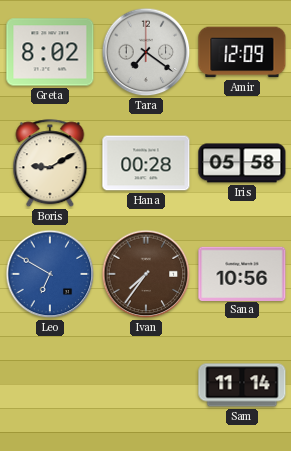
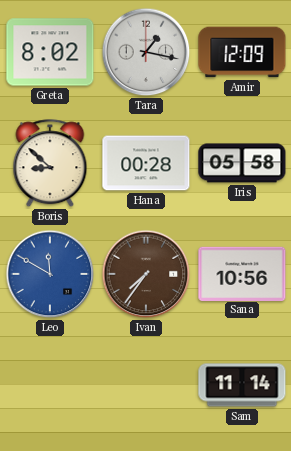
Tara: 7:21 -> 1:17
Boris: 9:10 -> 8:52
Leo: 6:50 -> 11:50
